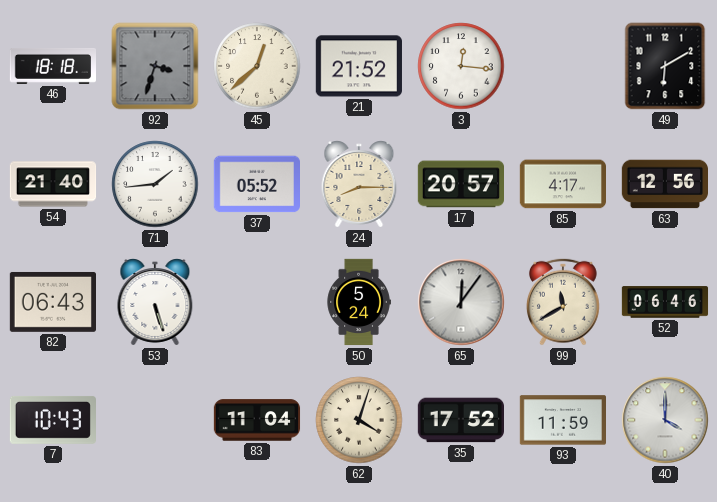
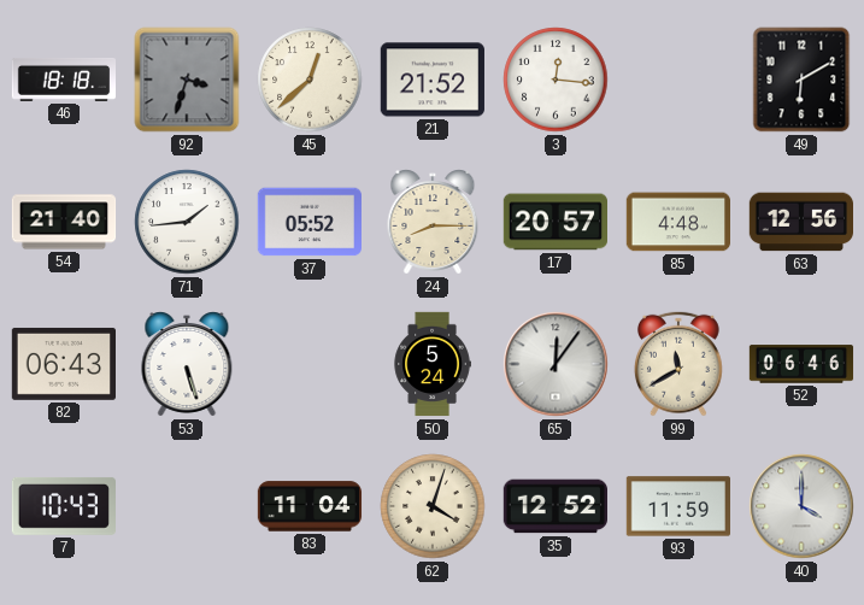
85: 4:17 -> 4:48
35: 17:52 -> 12:52
